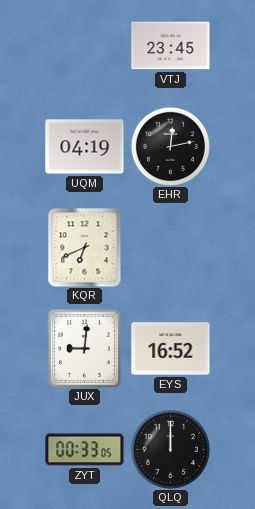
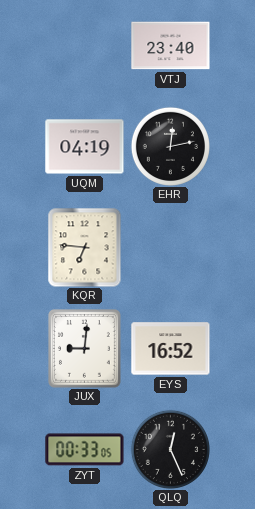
VTJ: 23:45 -> 23:40
KQR: 6:41 -> 6:46
QLQ: 12:00 -> 12:26
